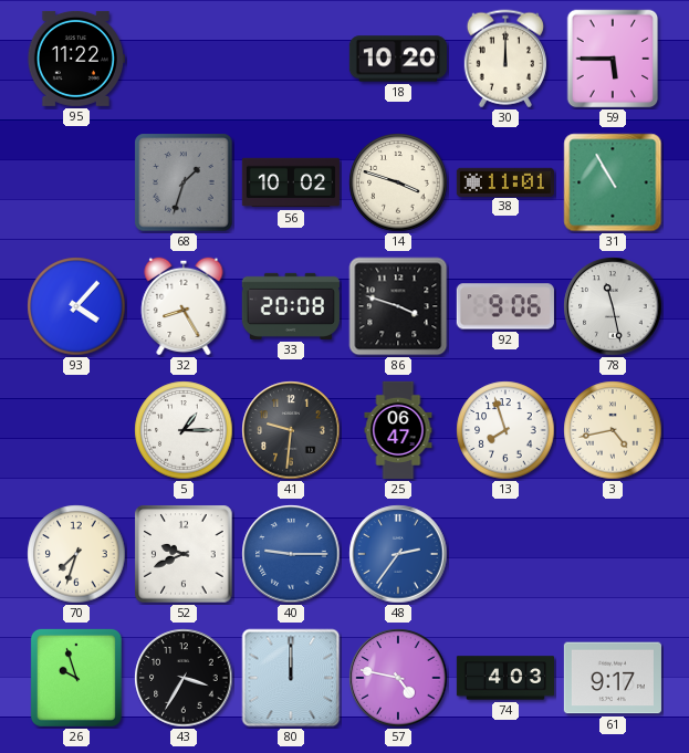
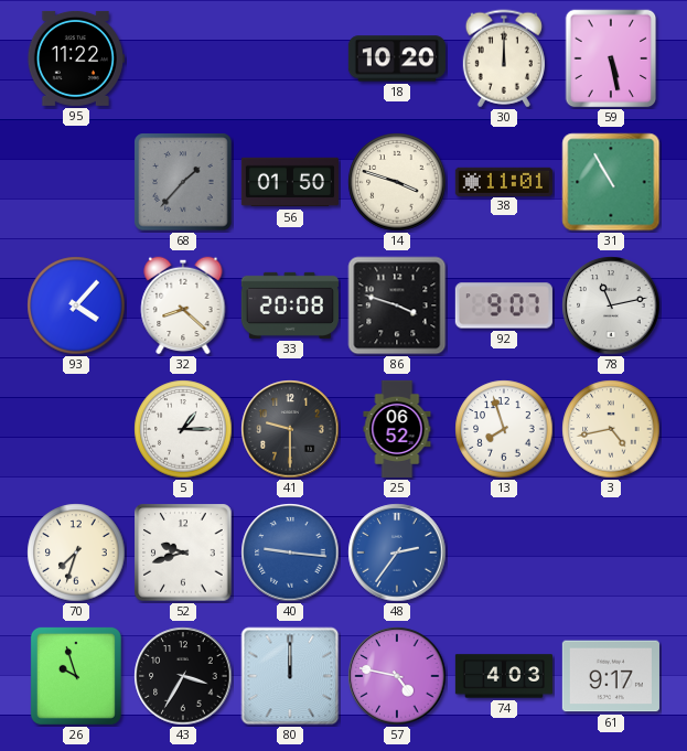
59: 5:45 -> 5:28
68: 1:33 -> 1:37
56: 10:02 -> 01:50
32: 8:25 -> 8:22
92: 9:06 -> 9:07
78: 11:28 -> 11:13
41: 9:31 -> 9:30
25: 06:47 -> 06:52
52: 9:41 -> 9:42
40: 9:15 -> 9:16
